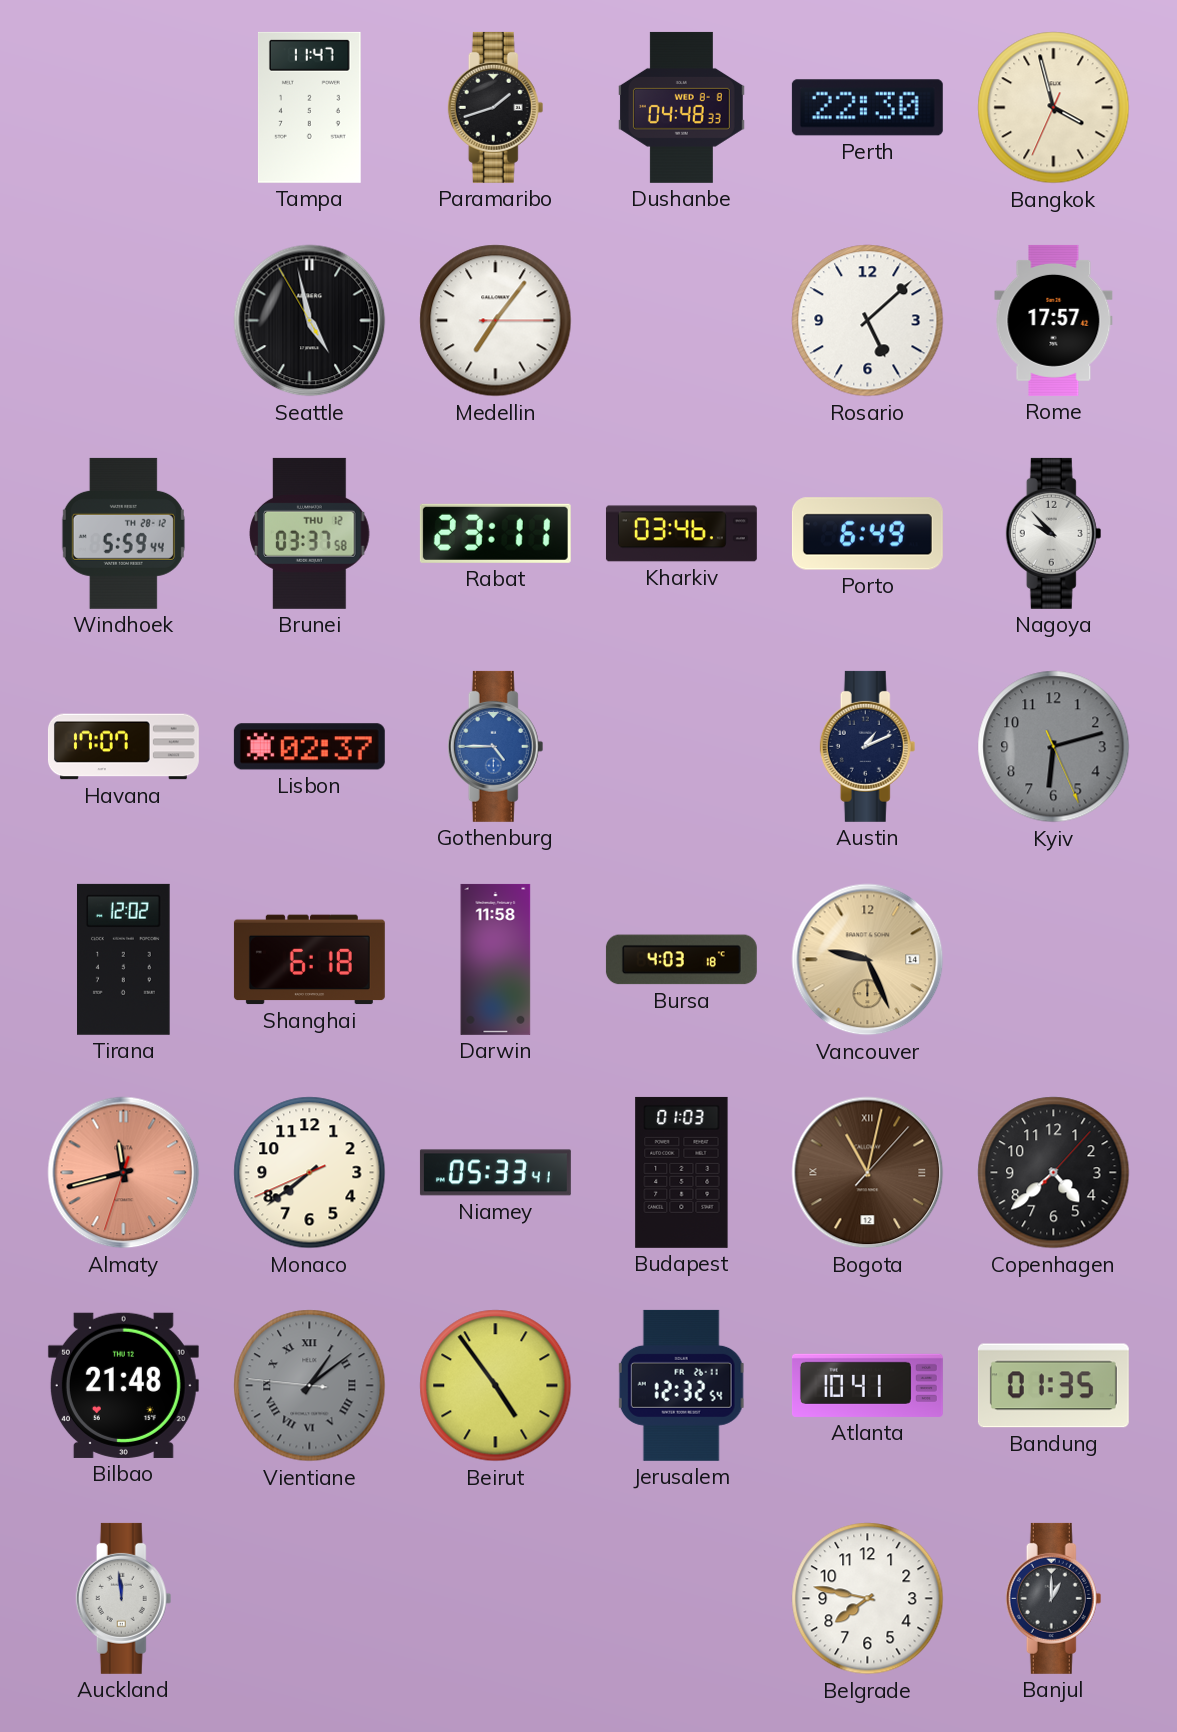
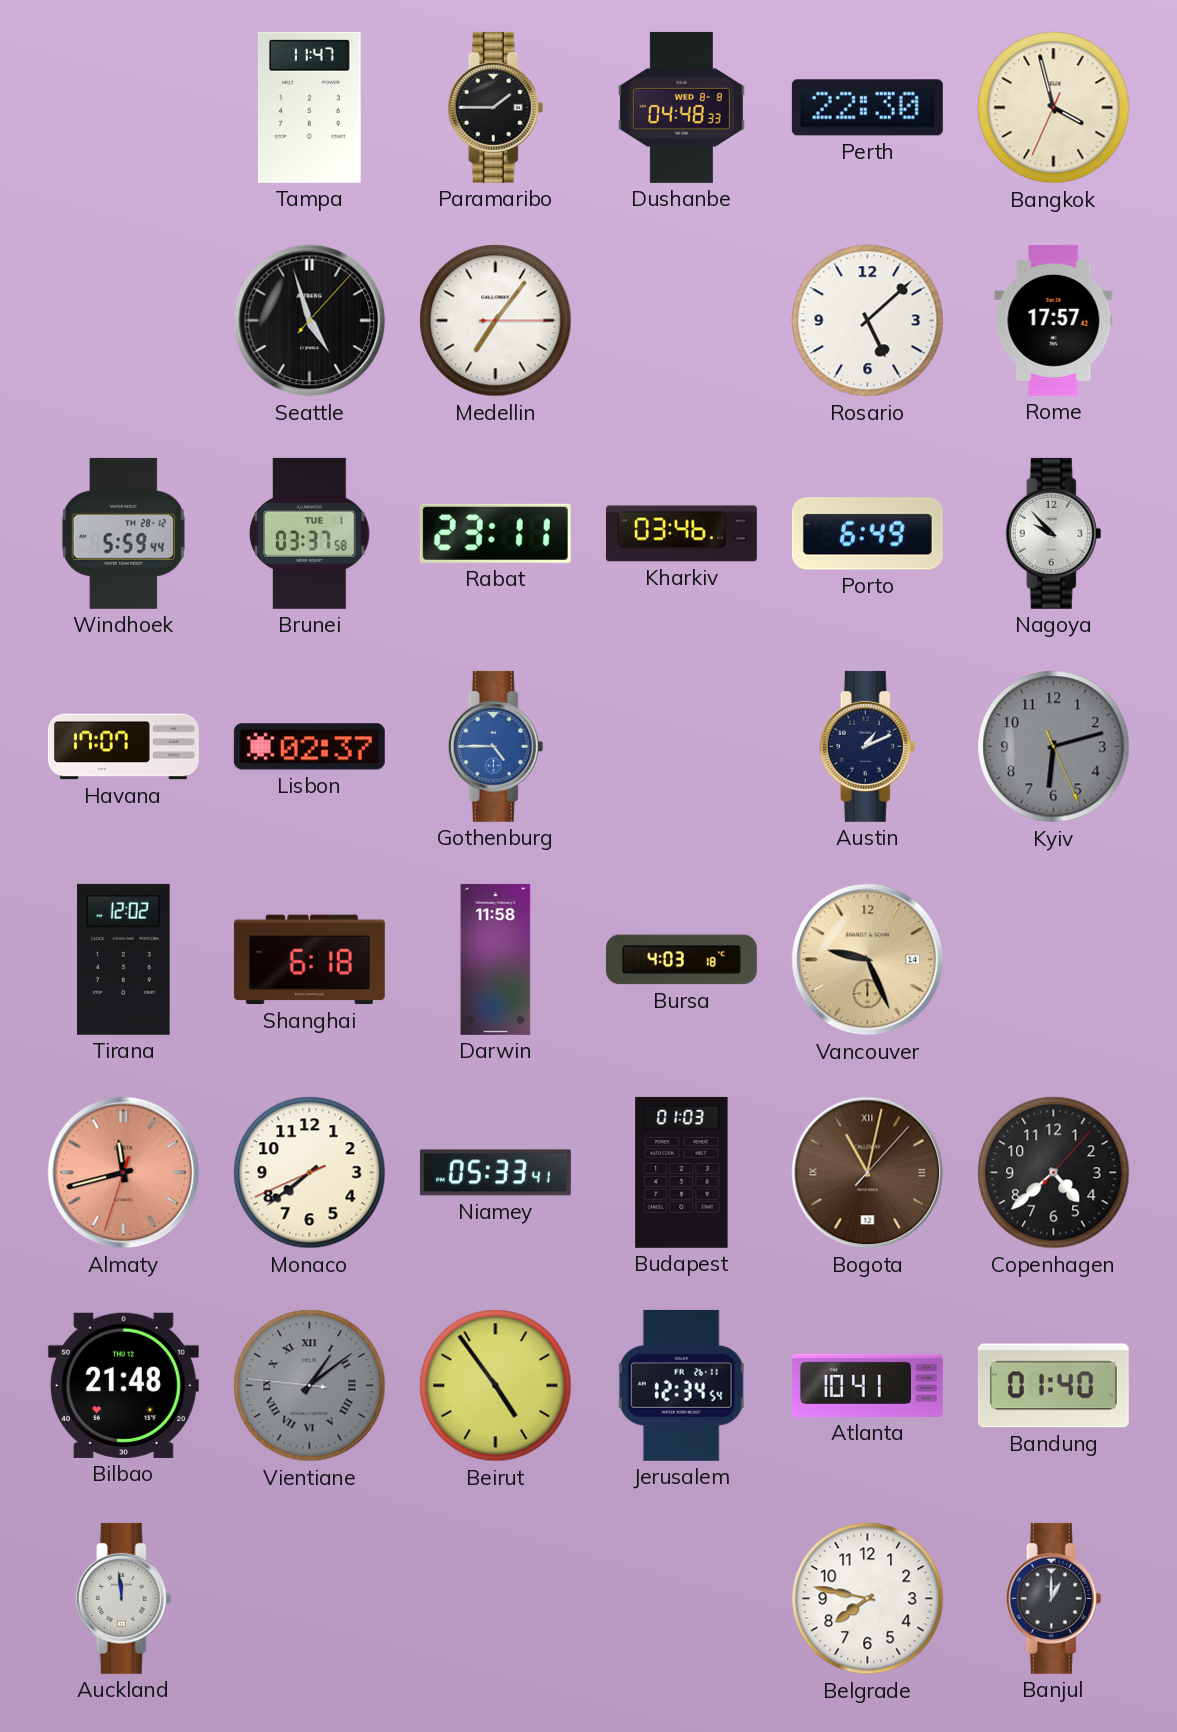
Paramaribo: 1:42 -> 1:45
Seattle: 4:57:55 -> 4:57:07
Brunei date: THU 12 -> TUE 1
Jerusalem: 12:32 -> 12:34
Bandung: 01:35 -> 01:40
